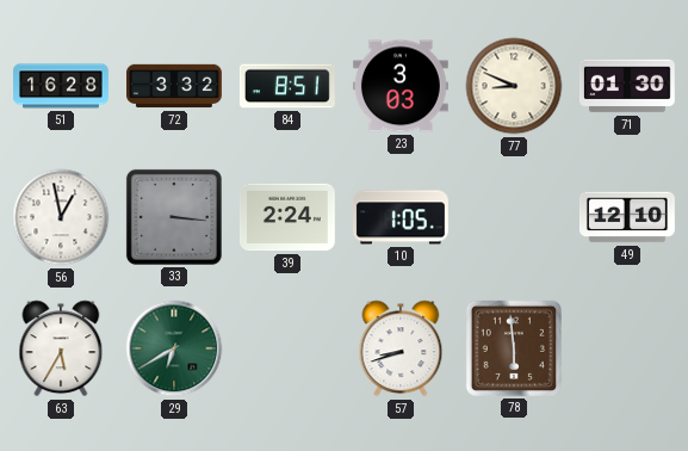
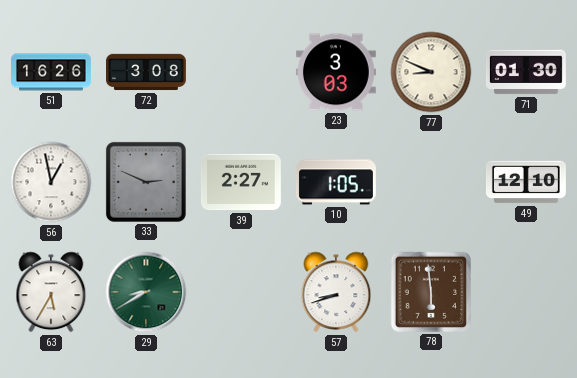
51: 16:28 -> 16:26
72: 3:32 -> 3:08
84: 8:51 -> none
33: 3:16 -> 2:49
39: 2:24 -> 2:27
29: 6:40 -> 8:40
